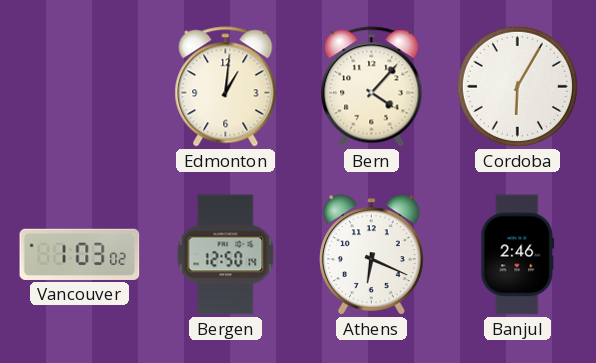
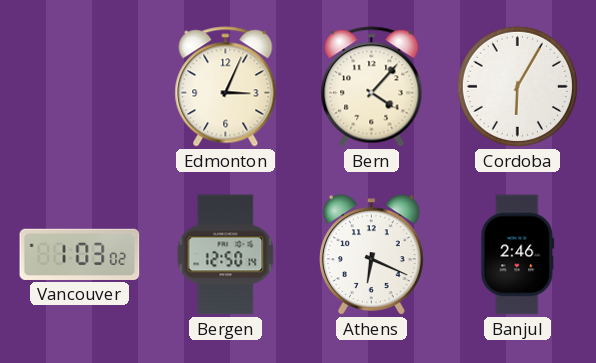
Edmonton: 1:01 -> 3:04
